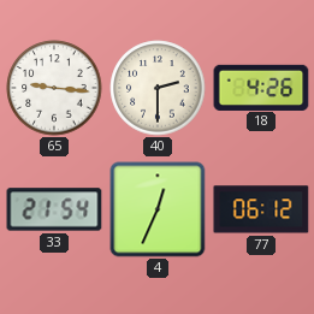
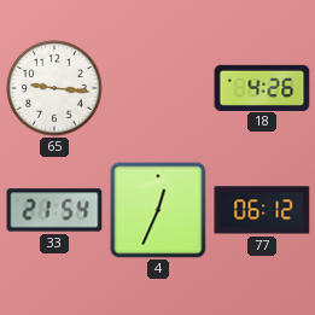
40: 2:30 -> none
